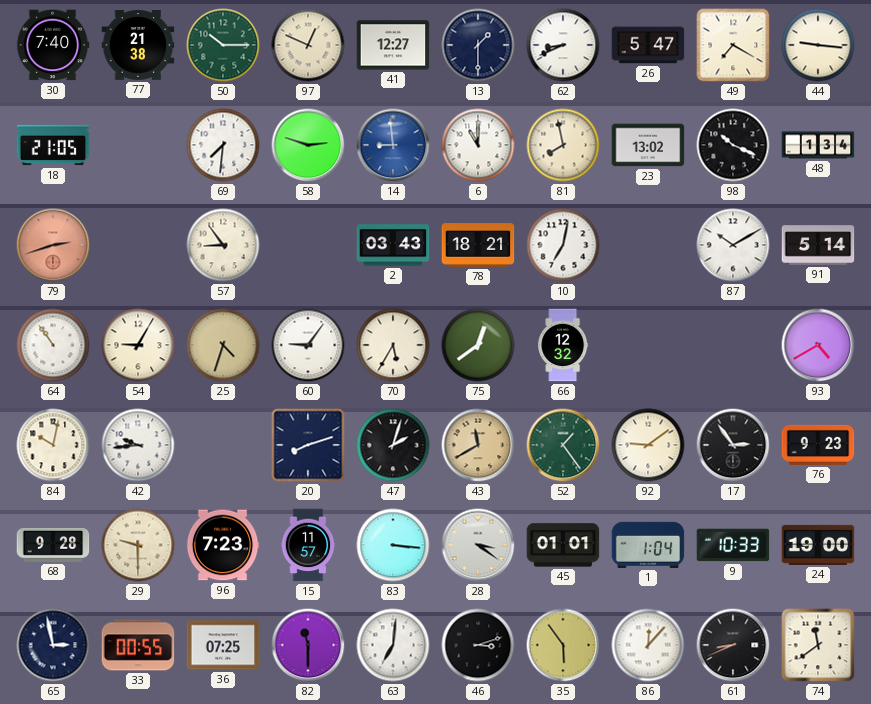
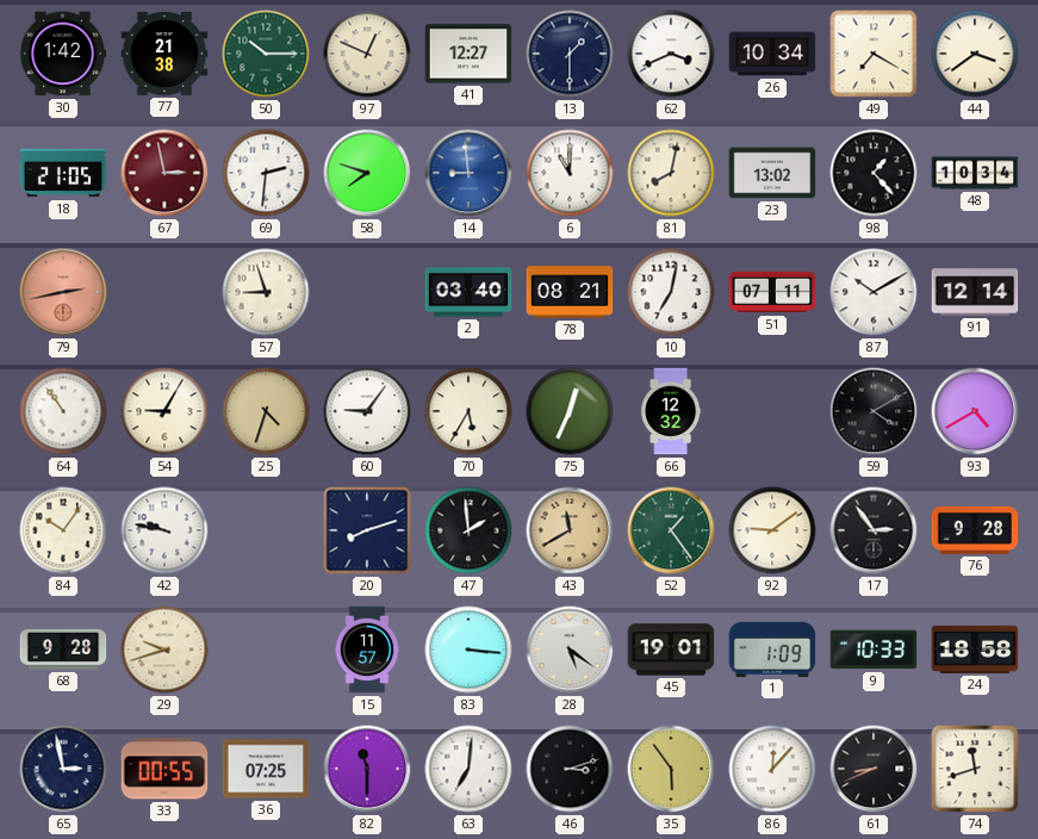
30: 7:40 -> 1:42
62: 8:41 -> 3:41
26: 5:47 -> 10:34
44: 9:16 -> 3:39
67: none -> 2:58
69: 7:31 -> 2:31
58: 2:48 -> 7:48
81: 7:58 -> 8:02
98: 10:19 -> 1:23
48: 1:34 -> 10:34
79: 2:42 -> 2:43
57: 8:54 -> 8:57
2: 03:43 -> 03:40
78: 18:21 -> 08:21
51: none -> 07:11
91: 5:14 -> 12:14
75: 12:39 -> 12:34
59: none -> 4:10
84: 10:02 -> 10:06
42: 9:44 -> 9:47
47: 2:03 -> 1:59
76: 9:23 -> 9:28
29: 9:30 -> 9:42
96: 7:23 -> none
28: 3:21 -> 5:21
45: 01:01 -> 19:01
1: 1:04 -> 1:09
24: 19:00 -> 18:58
74: 11:39 -> 11:42
